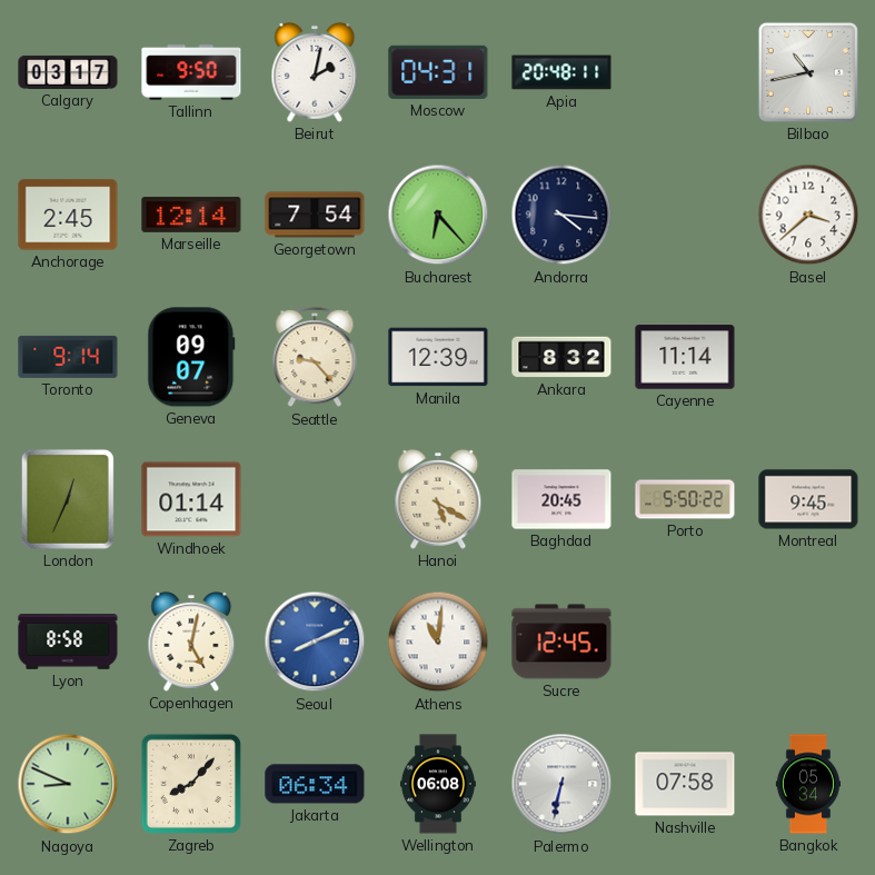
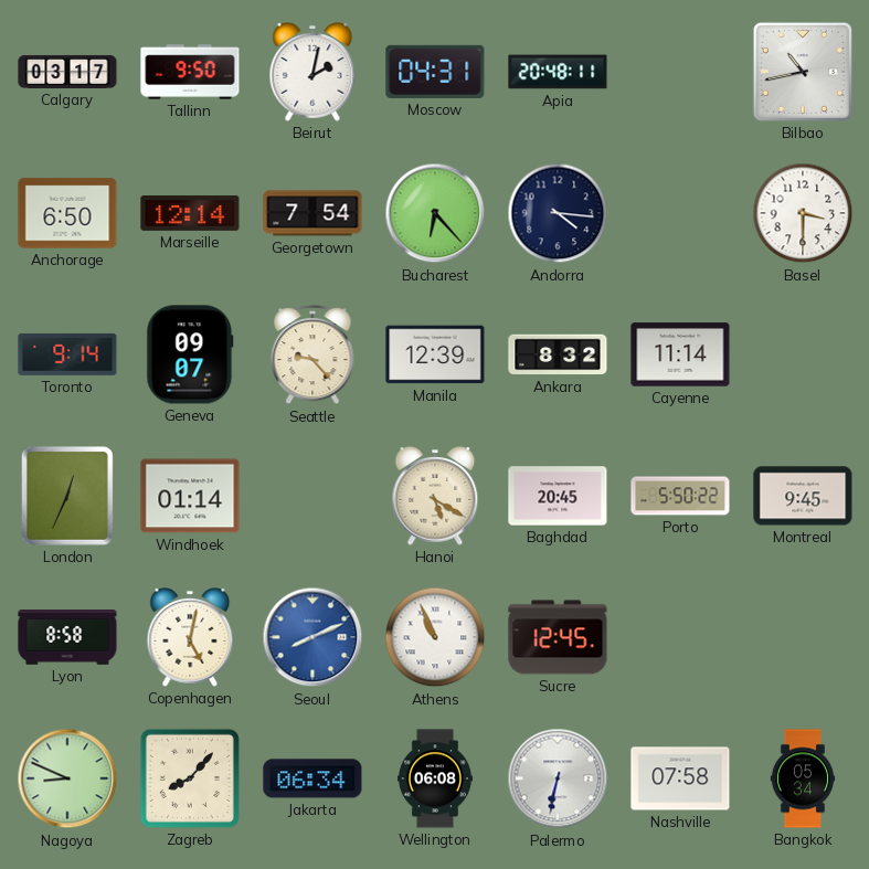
Anchorage: 2:45 -> 6:50
Basel: 3:38 -> 3:30
Athens: 11:01 -> 10:56
